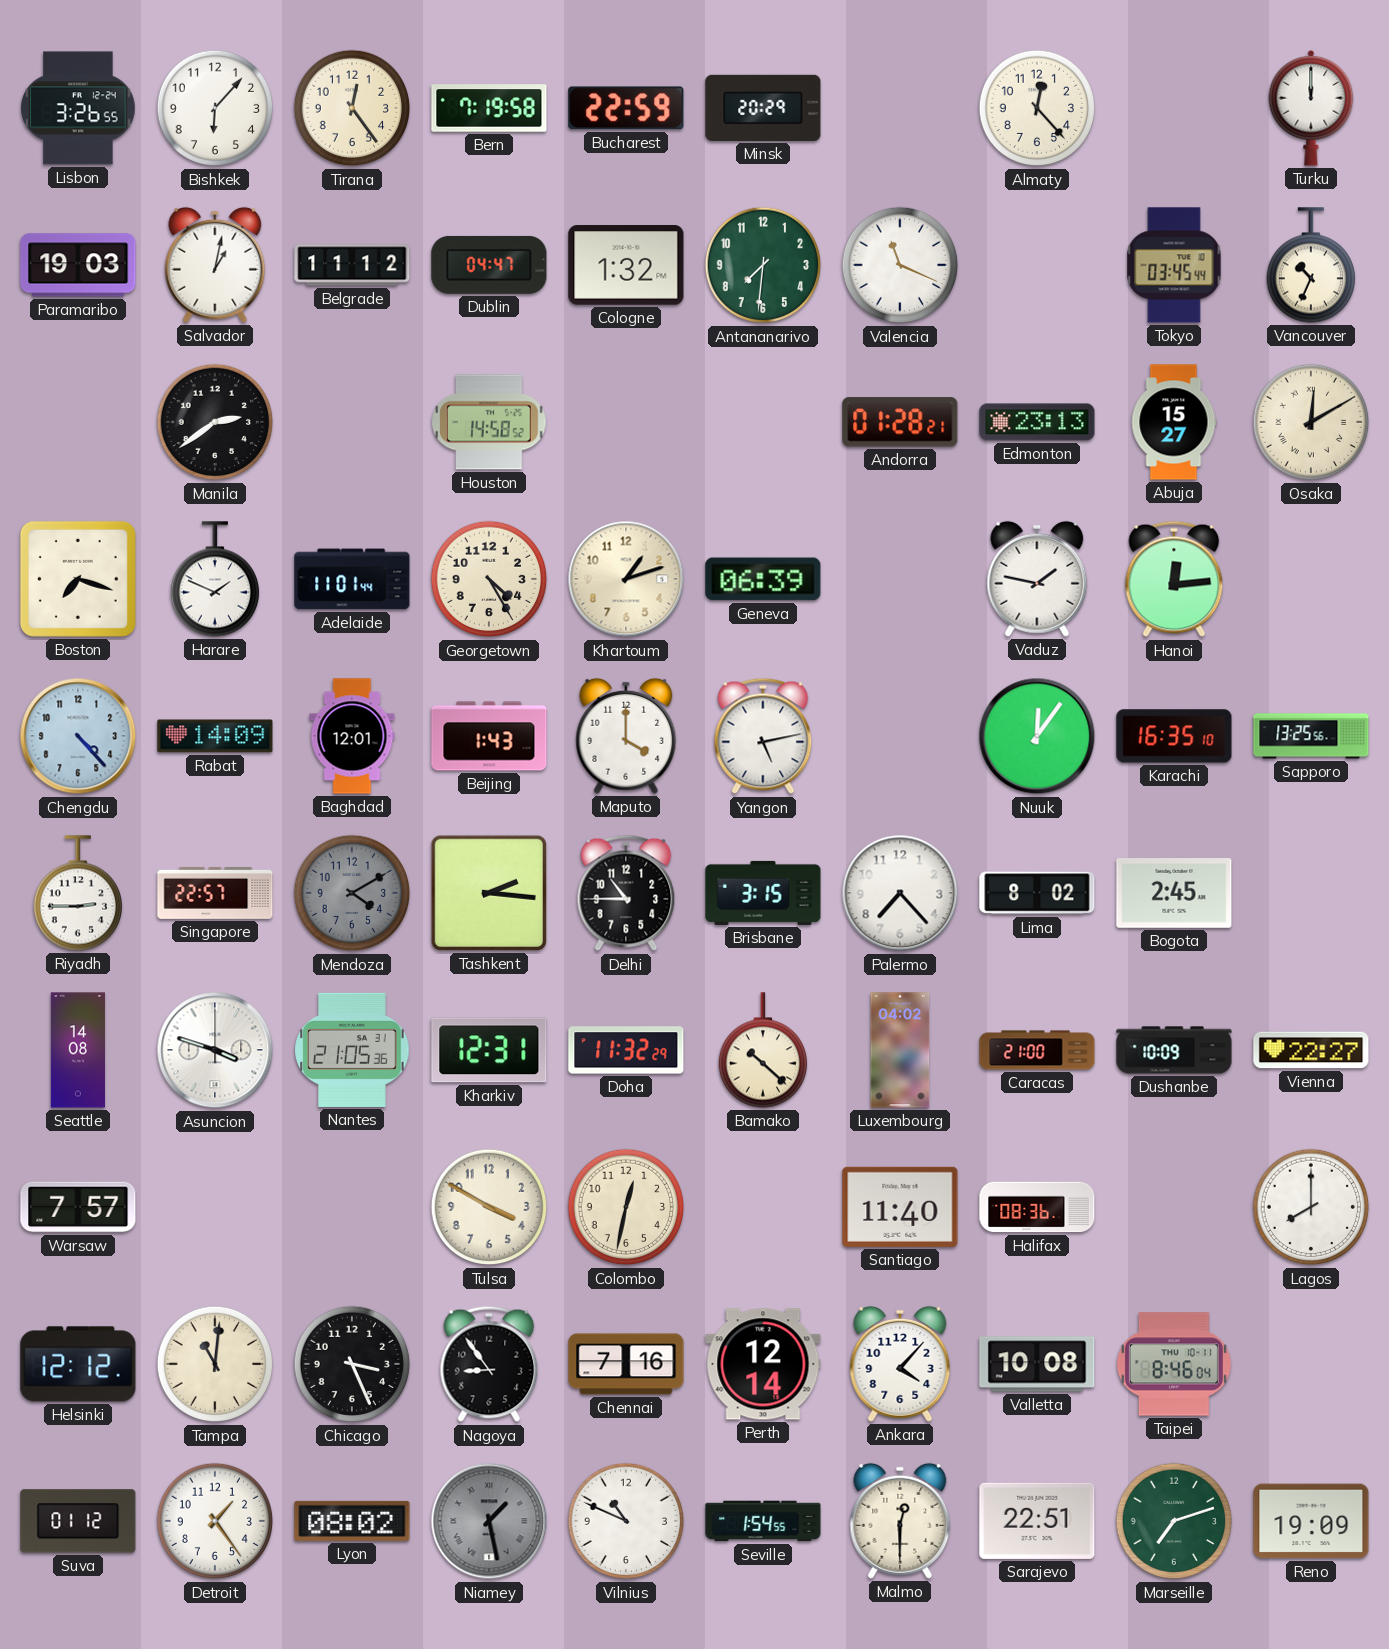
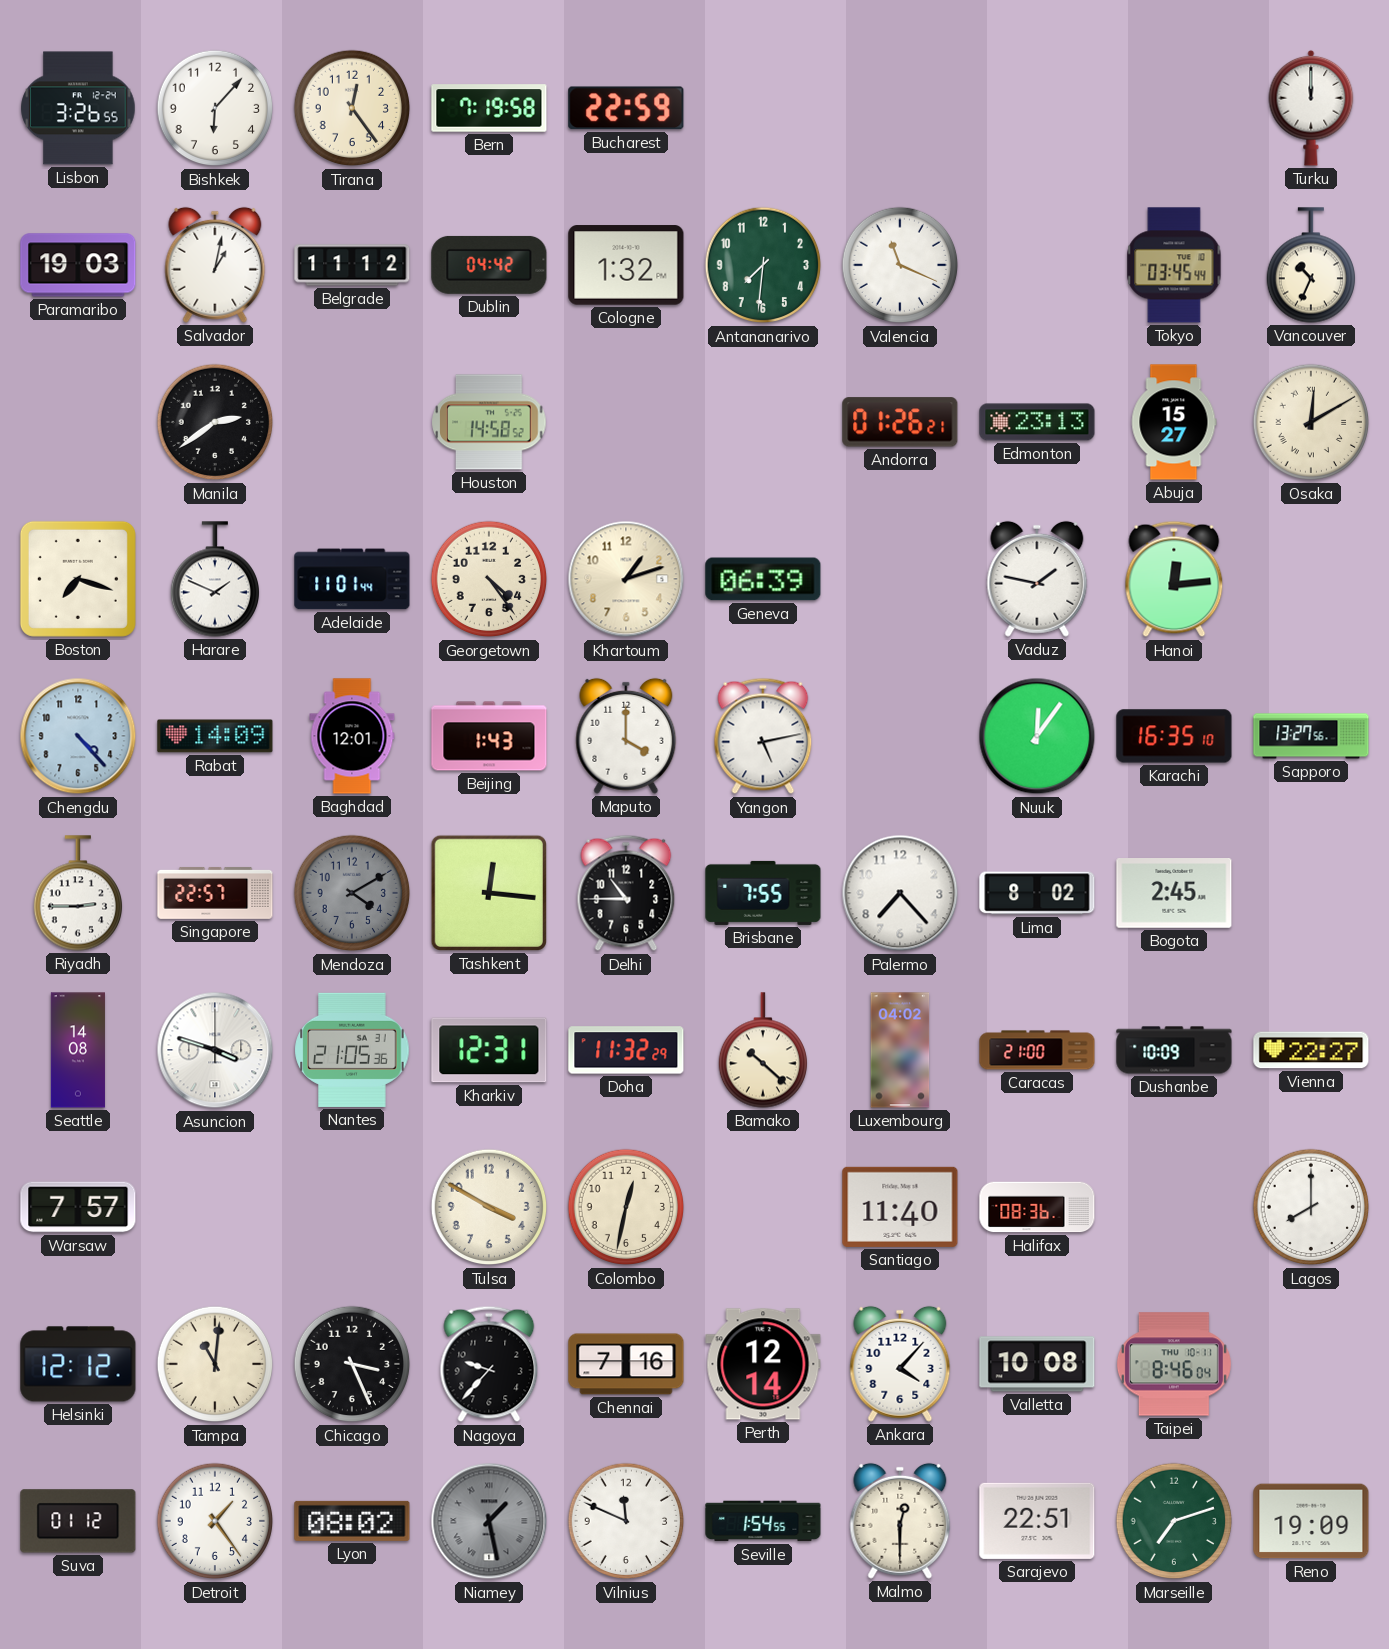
Minsk: 20:29 -> none
Almaty: 12:23 -> none
Dublin: 04:47 -> 04:42
Andorra: 01:28 -> 01:26
Georgetown: 4:25 -> 4:24
Sapporo: 13:25 -> 13:27
Tashkent: 2:16 -> 12:16
Brisbane: 3:15 -> 7:55
Nagoya: 8:54 -> 9:37
Vilnius: 10:49 -> 11:49
